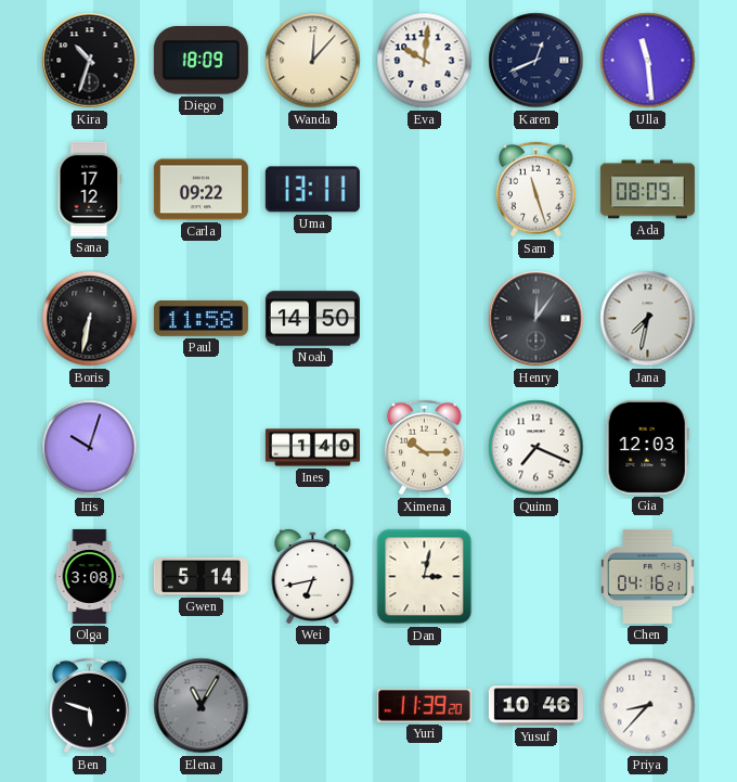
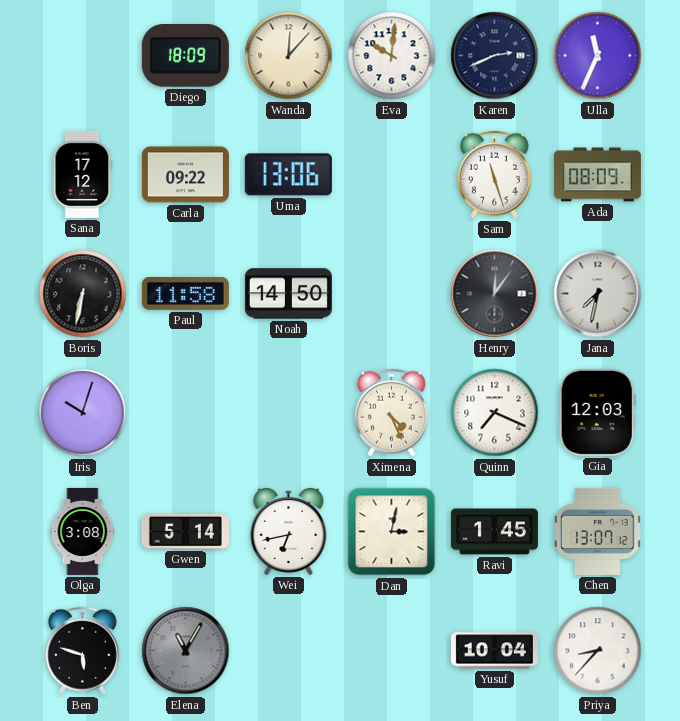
Kira: 10:33 -> none
Karen: 12:41 -> 2:41
Ulla: 11:29 -> 11:34
Uma: 13:11 -> 13:06
Ines: 1:40 -> none
Ximena: 10:15 -> 4:26
Ravi: none -> 1:45
Chen: 04:16 -> 13:07
Yuri: 11:39 -> none
Yusuf: 10:46 -> 10:04
